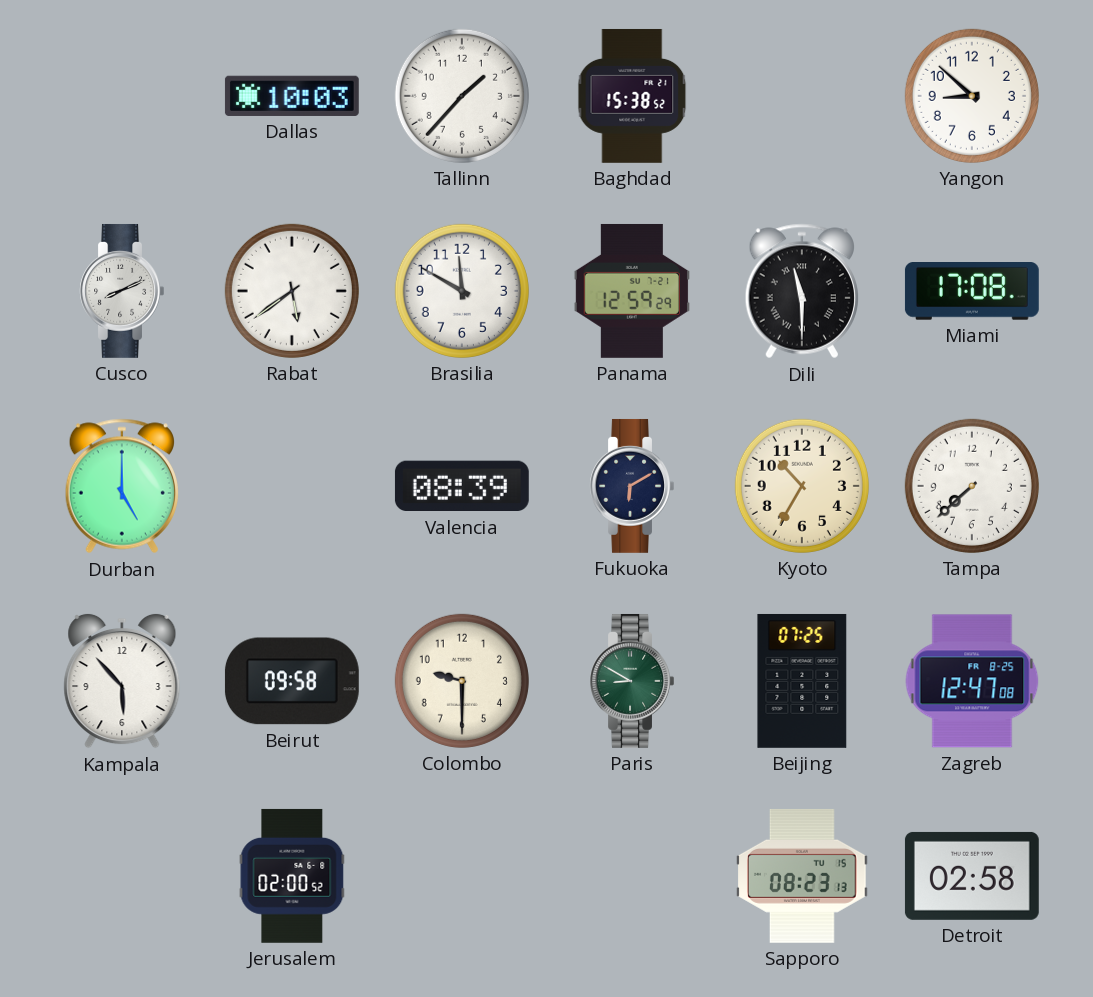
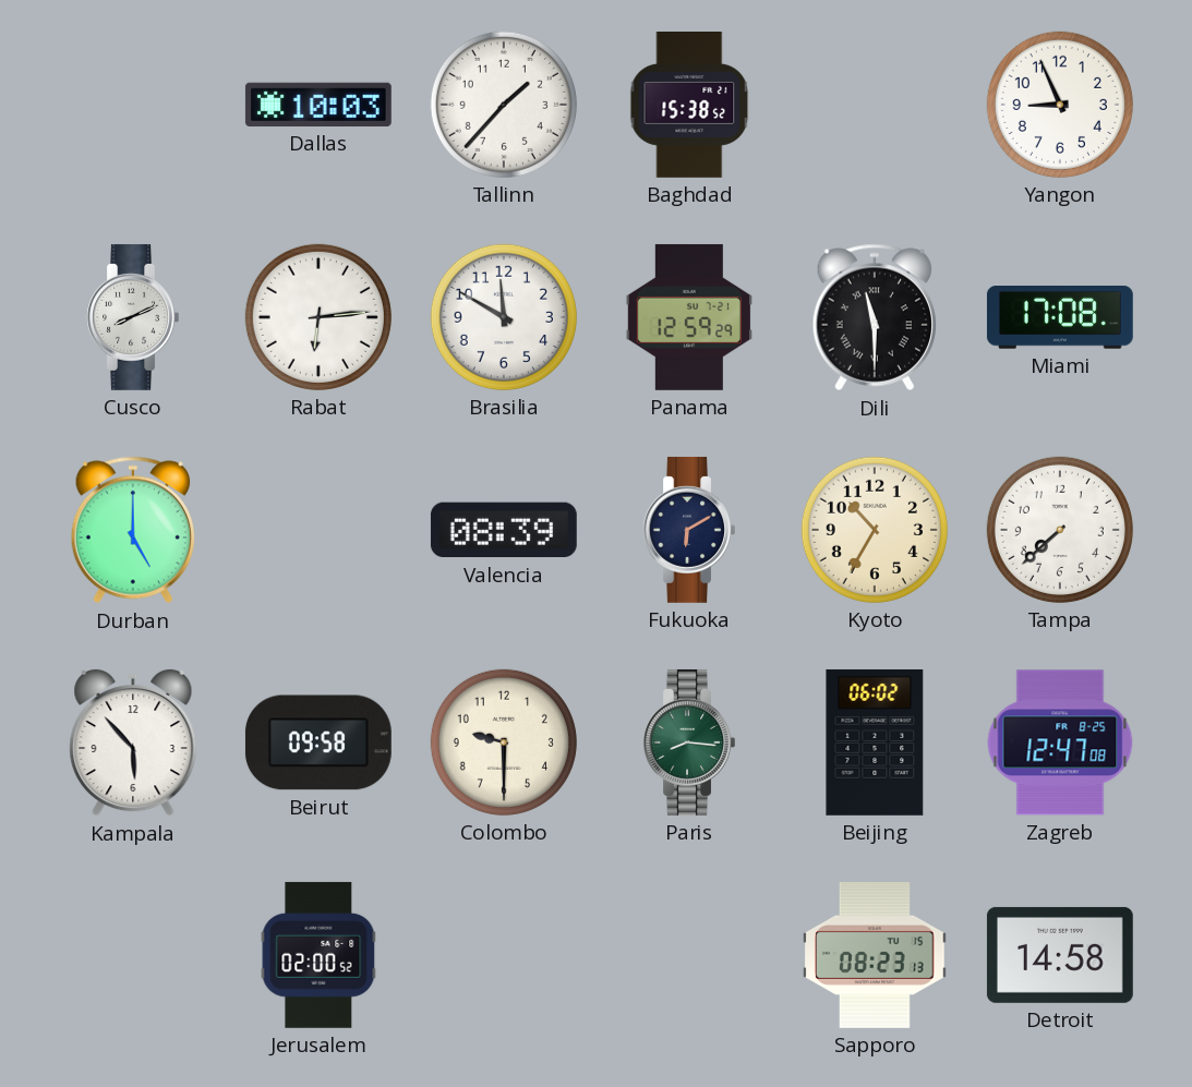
Yangon: 8:52 -> 8:56
Rabat: 5:39 -> 6:14
Paris: 8:50 -> 8:16
Beijing: 07:25 -> 06:02
Detroit: 02:58 -> 14:58
